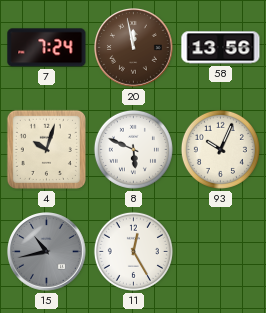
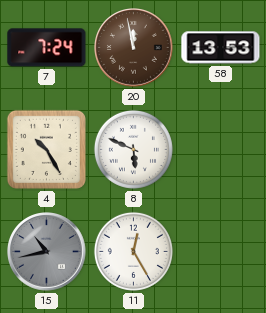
58: 13:56 -> 13:53
4: 10:03 -> 10:25
93: 10:04 -> none
